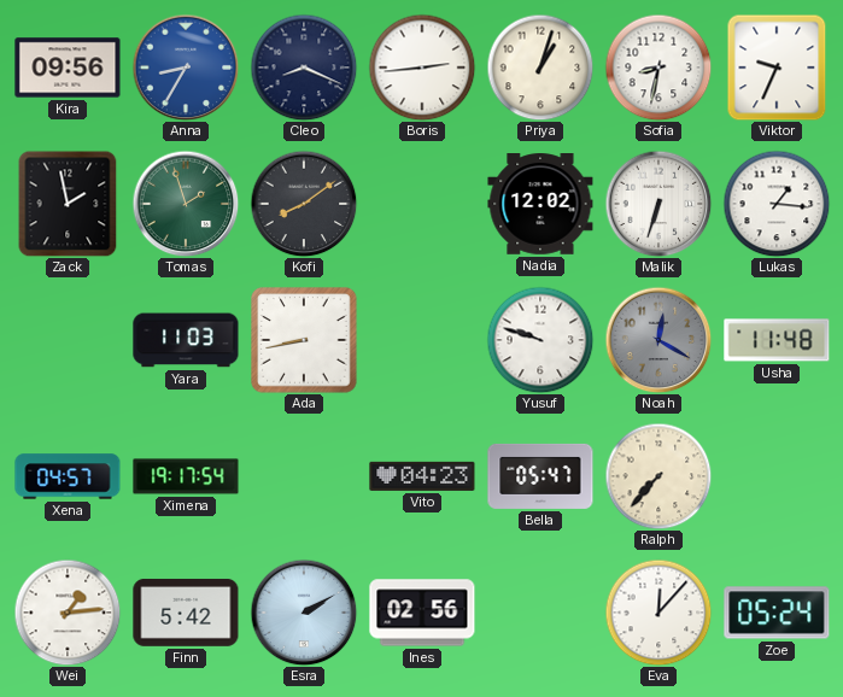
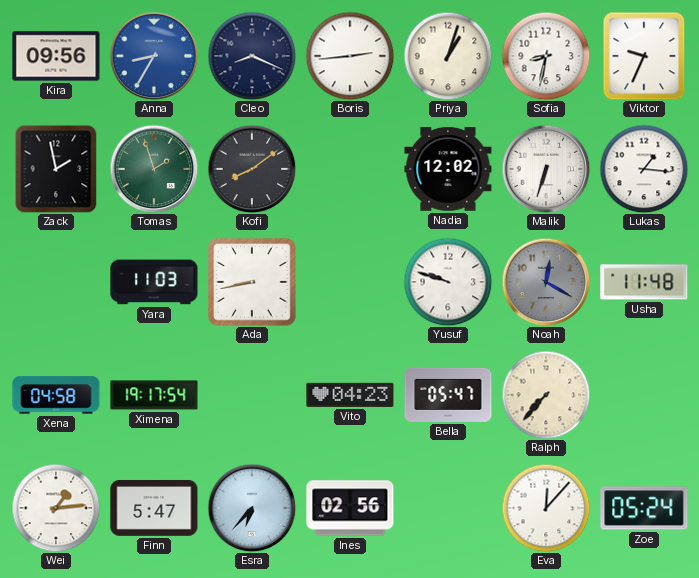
Xena: 04:57 -> 04:58
Finn: 5:42 -> 5:47
Esra: 2:10 -> 6:37
